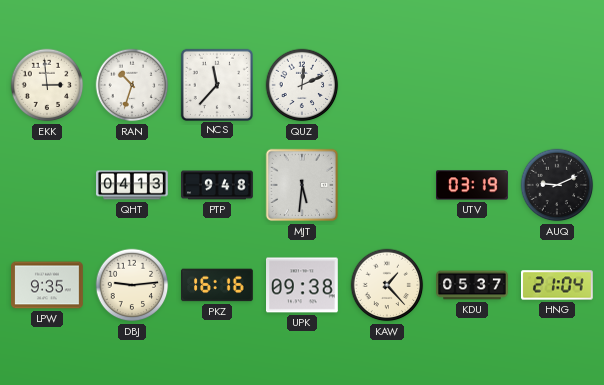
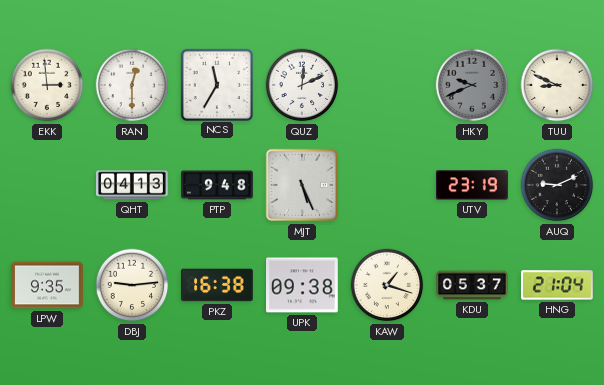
RAN: 10:33 -> 12:30
NCS: 11:37 -> 11:35
HKY: none -> 9:41
TUU: none -> 8:49
MJT: 5:31 -> 5:26
UTV: 03:19 -> 23:19
PKZ: 16:16 -> 16:38
KAW: 1:23 -> 1:18
